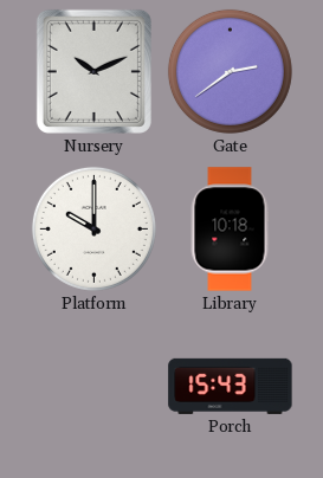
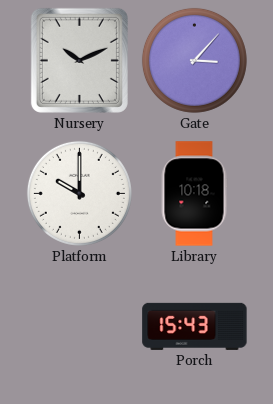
Gate: 2:39 -> 3:07
